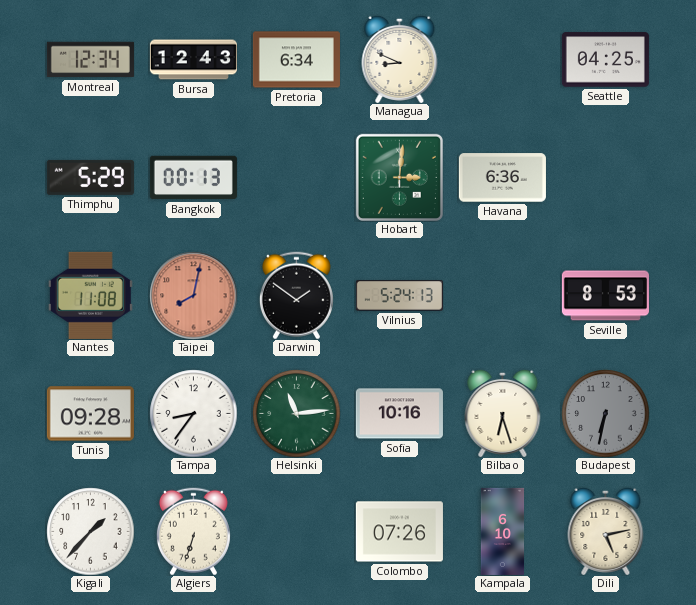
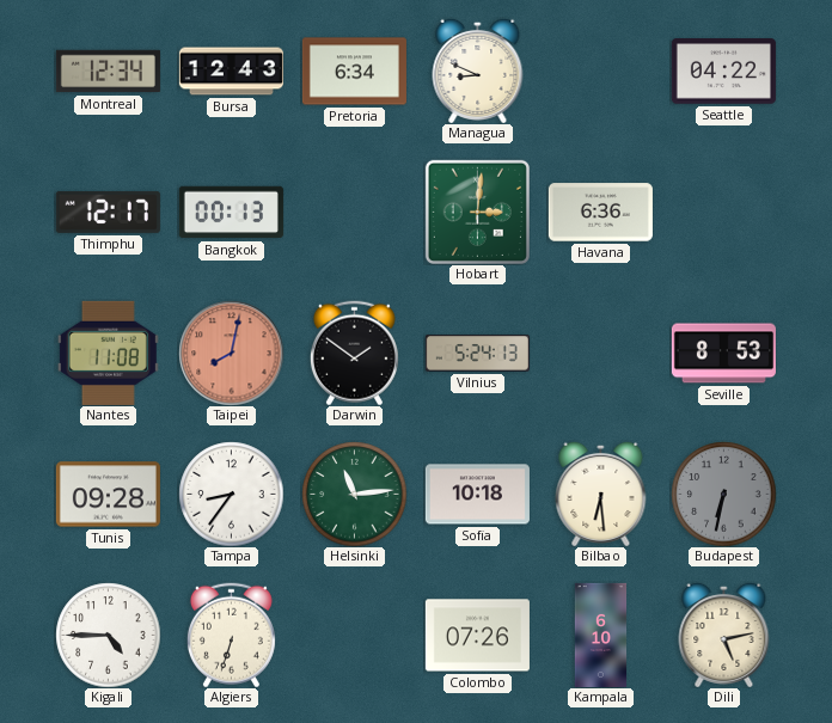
Seattle: 04:25 -> 04:22
Thimphu: 5:29 -> 12:17
Sofia: 10:16 -> 10:18
Bilbao: 6:27 -> 6:29
Kigali: 1:37 -> 4:45
